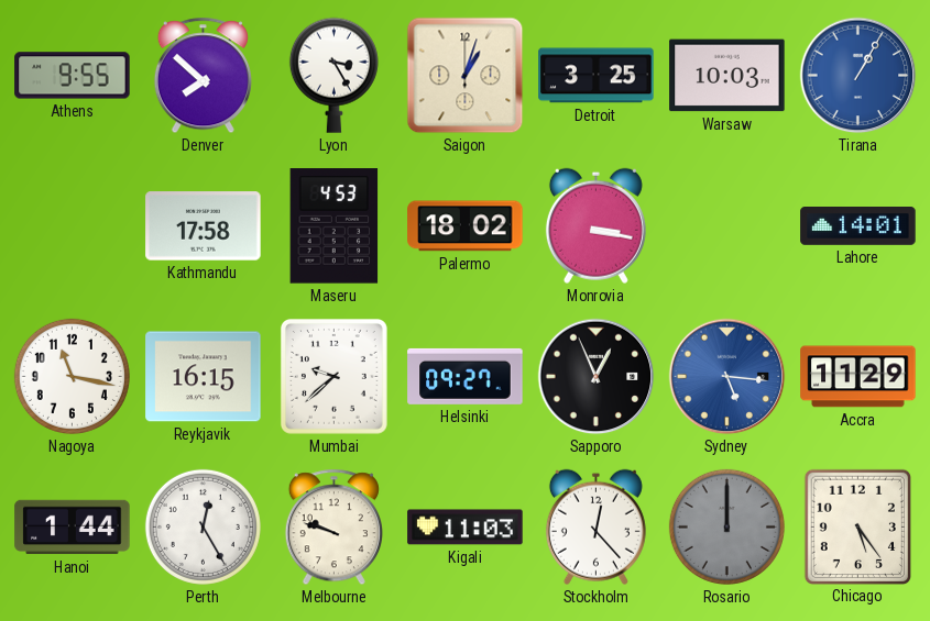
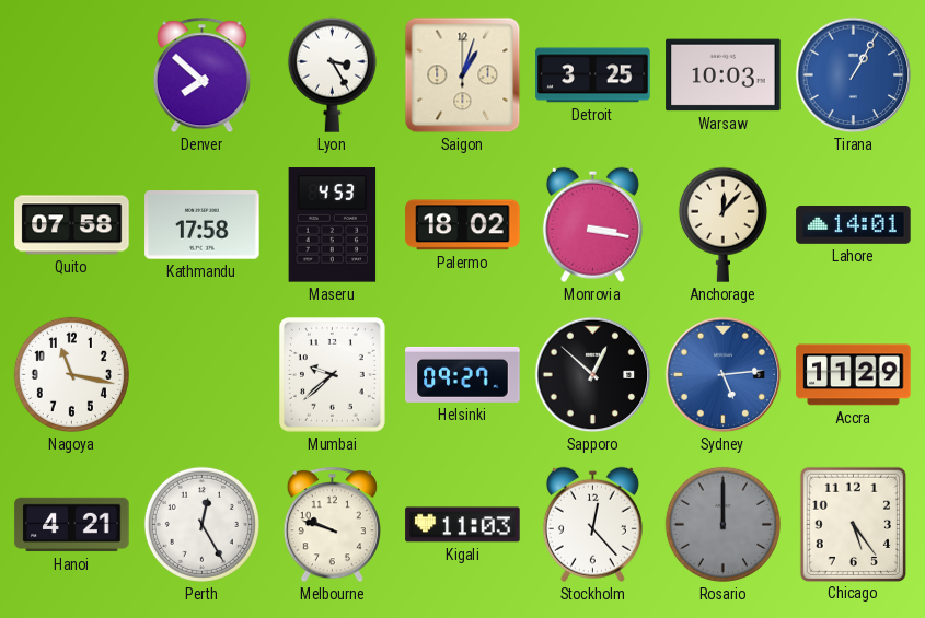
Athens: 9:55 -> none
Quito: none -> 07:58
Anchorage: none -> 12:07
Reykjavik: 16:15 -> none
Sapporo: 12:56 -> 12:52
Sydney: 5:16 -> 5:14
Hanoi: 1:44 -> 4:21
